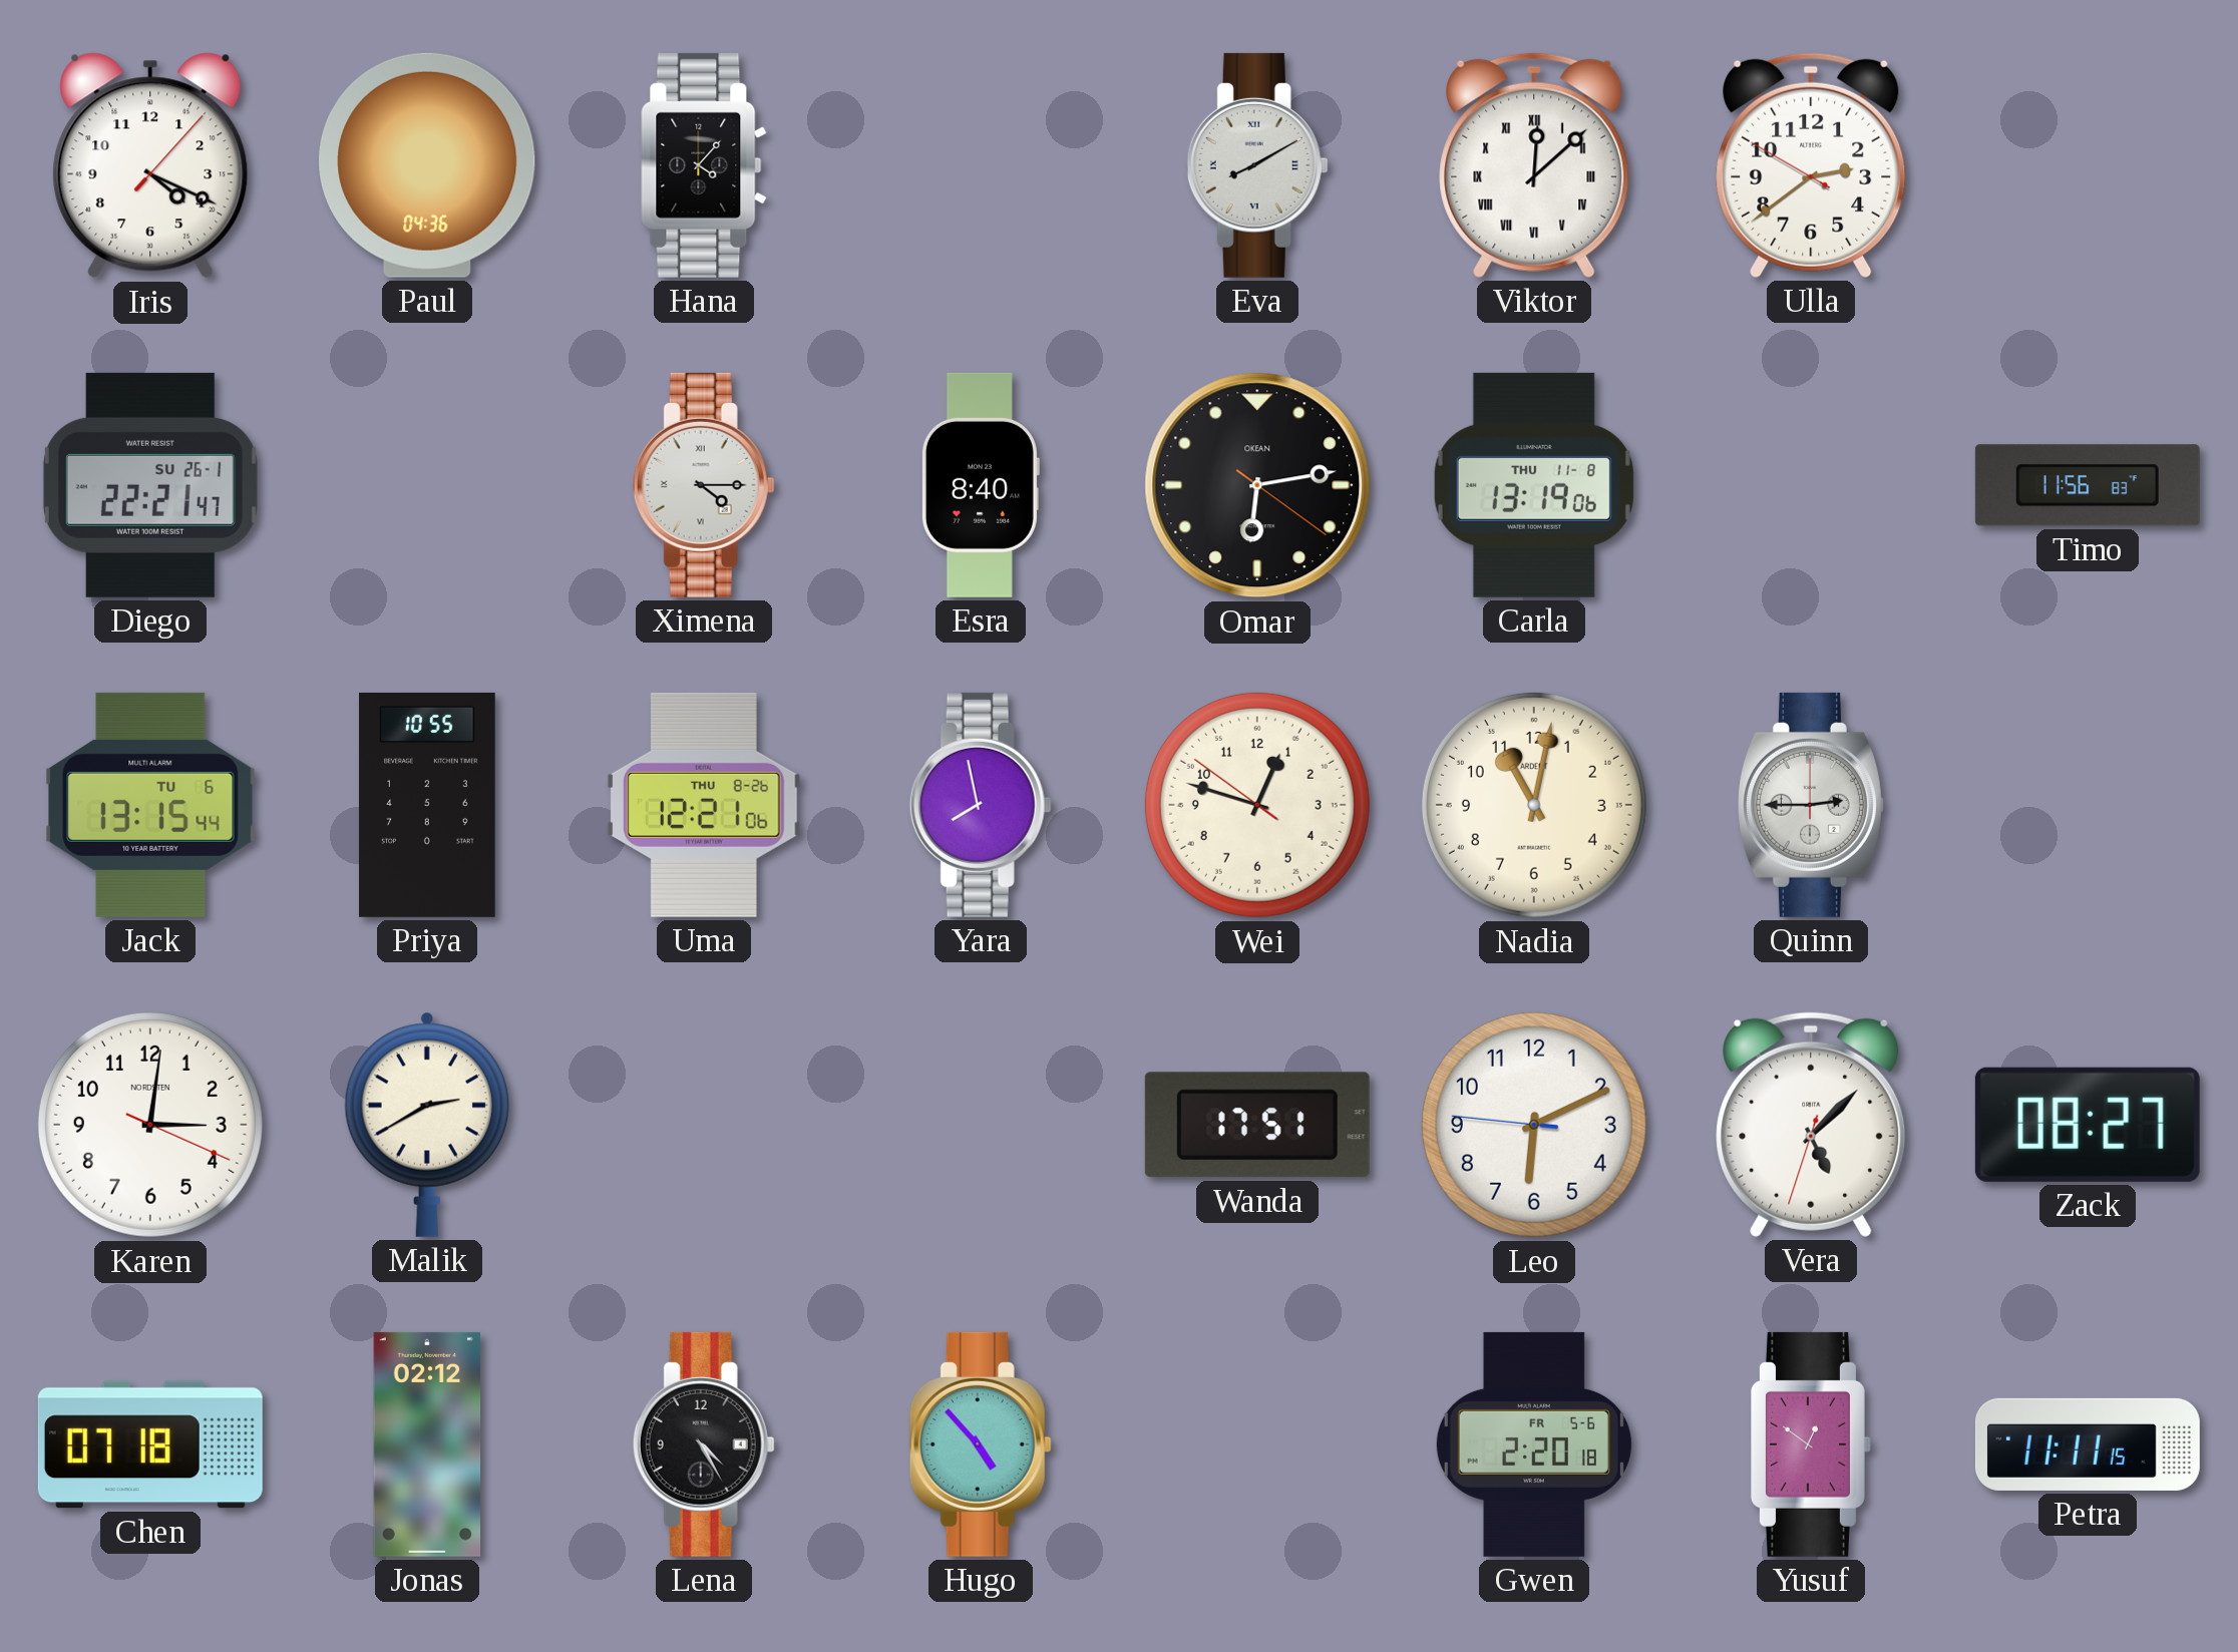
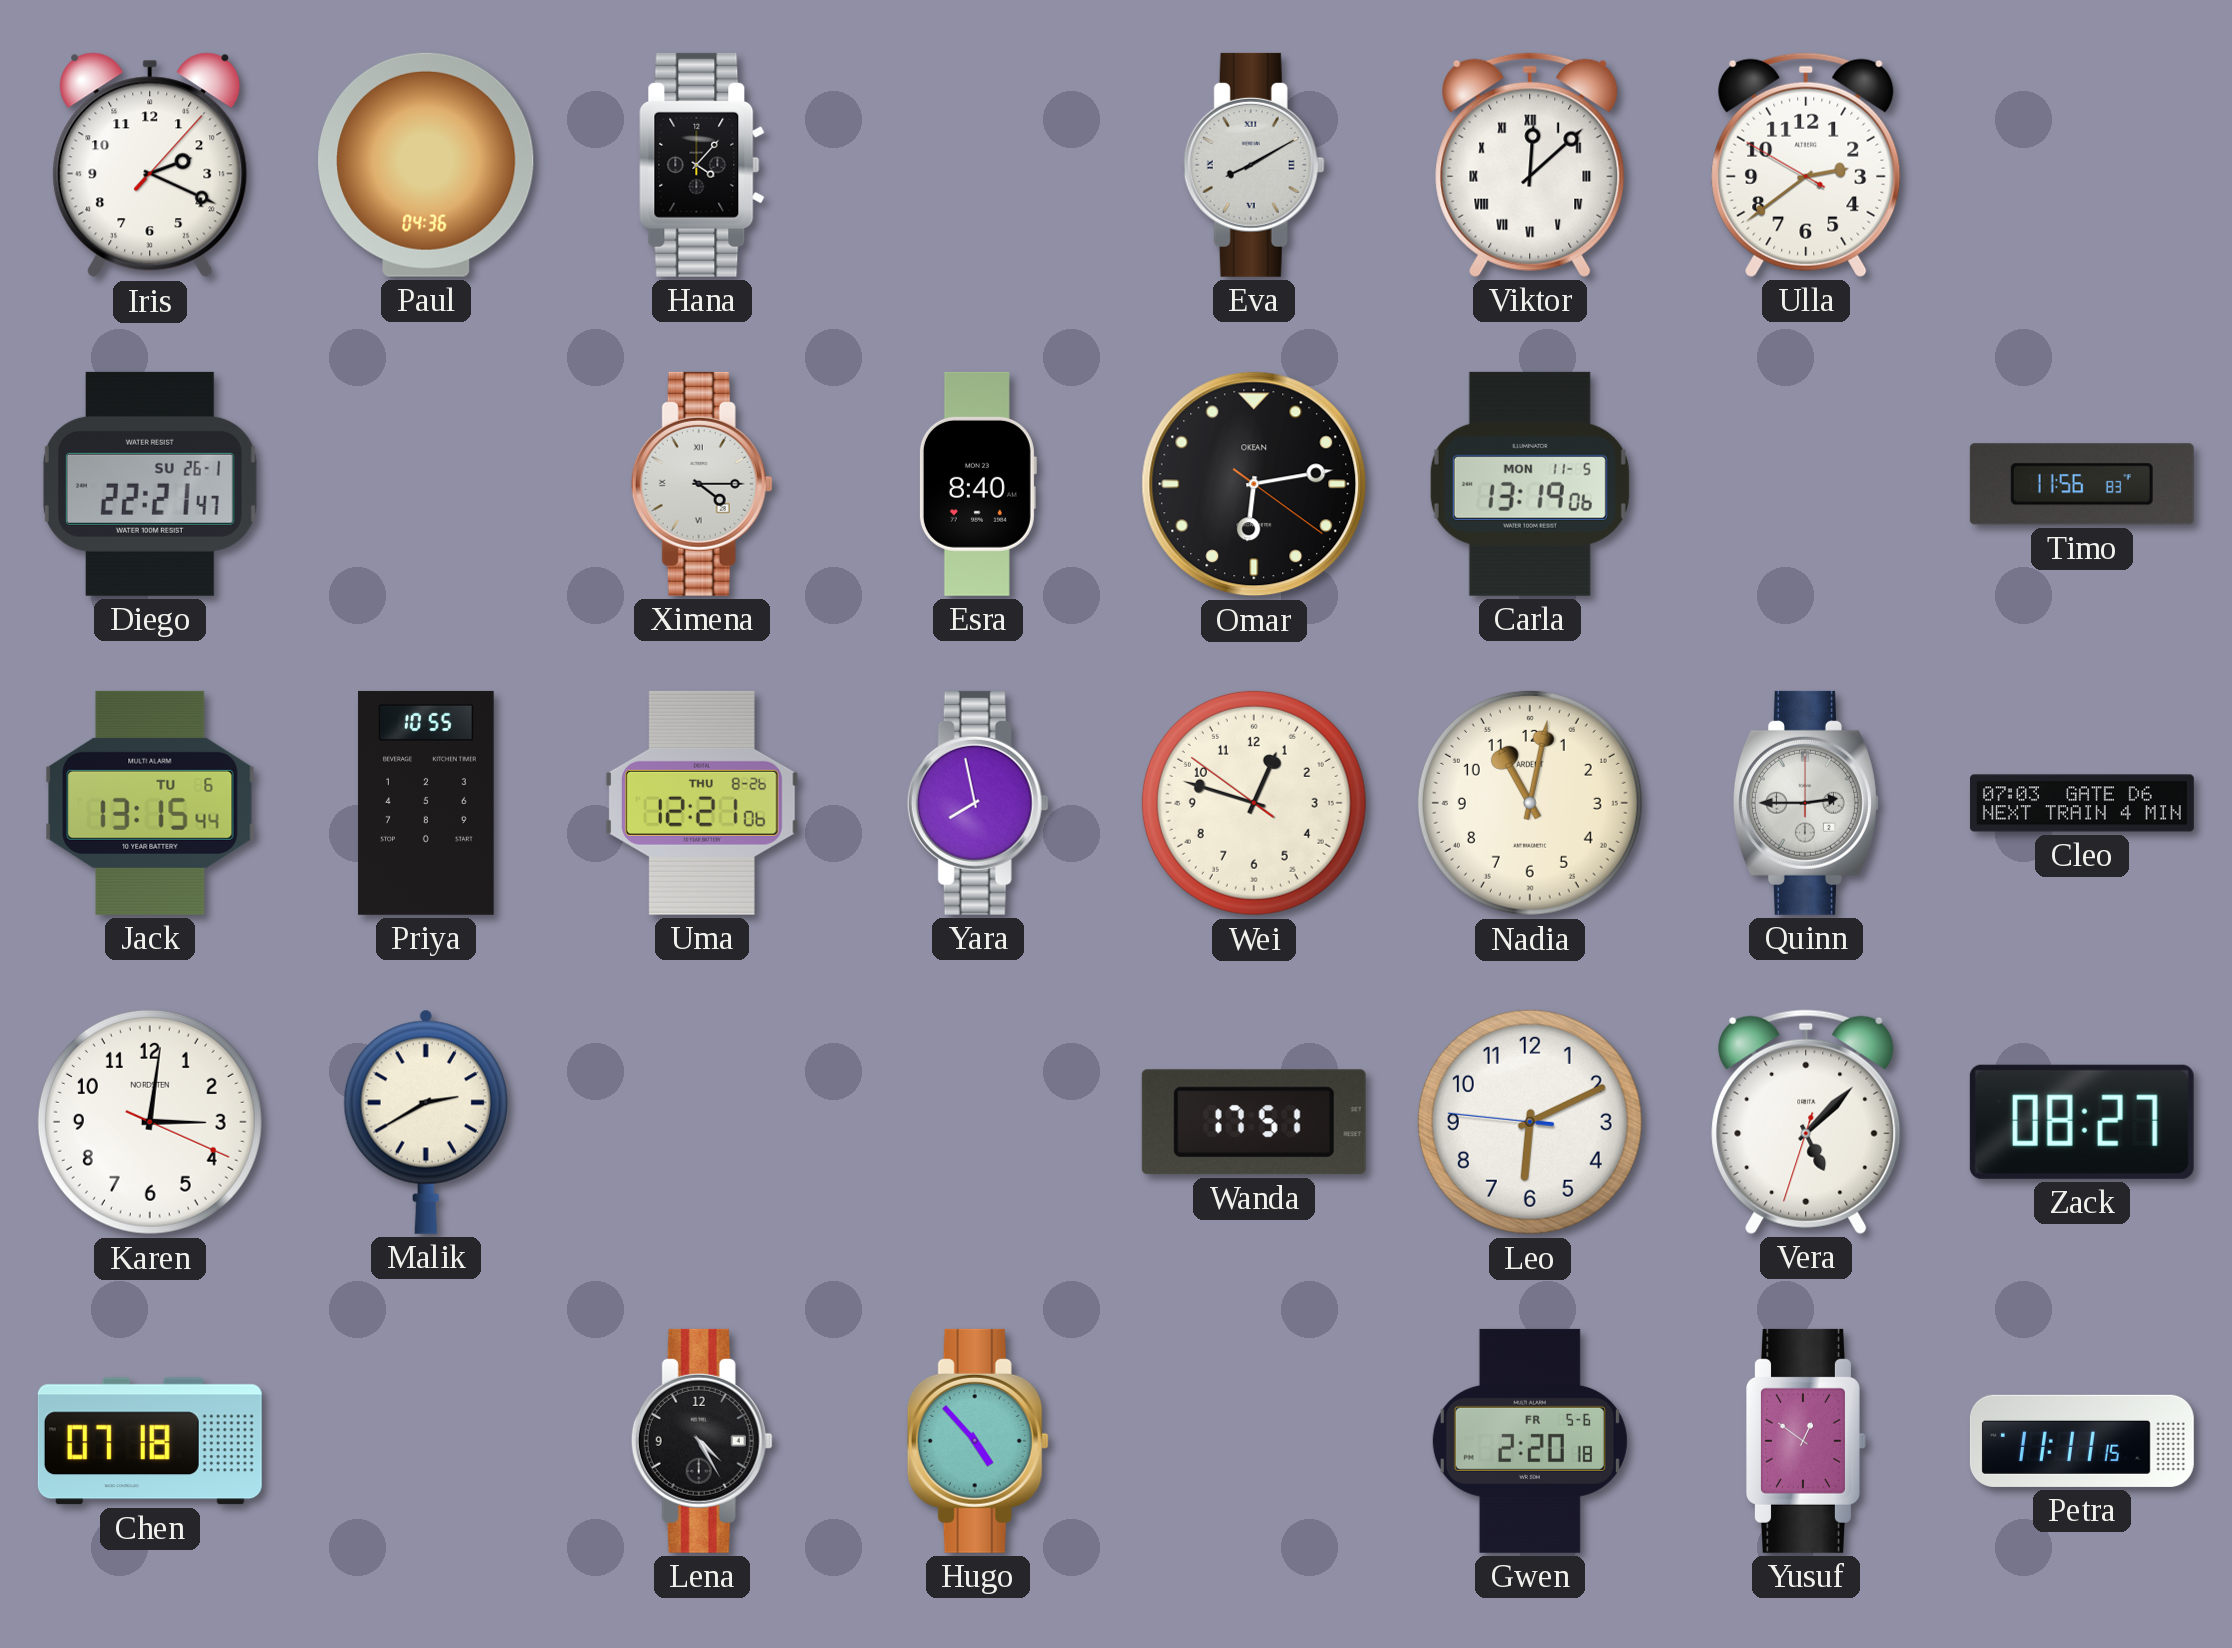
Iris: 4:19 -> 2:19
Carla date: THU 11-8 -> MON 11-5
Cleo: none -> 07:03
Jonas: 02:12 -> none
